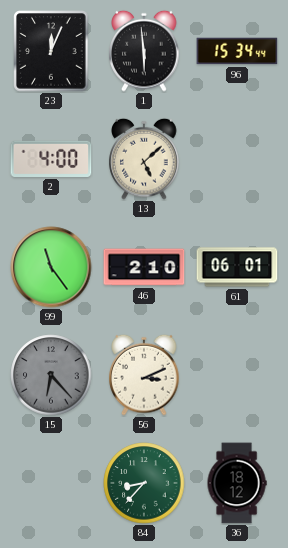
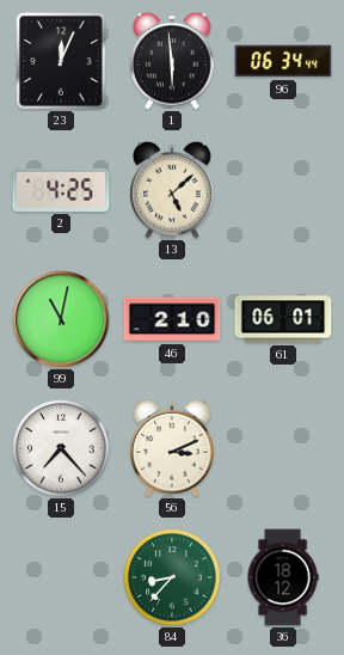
96: 15:34 -> 06:34
2: 4:00 -> 4:25
99: 11:24 -> 11:02
15: 6:23 -> 7:23
15 dial: grey -> white
